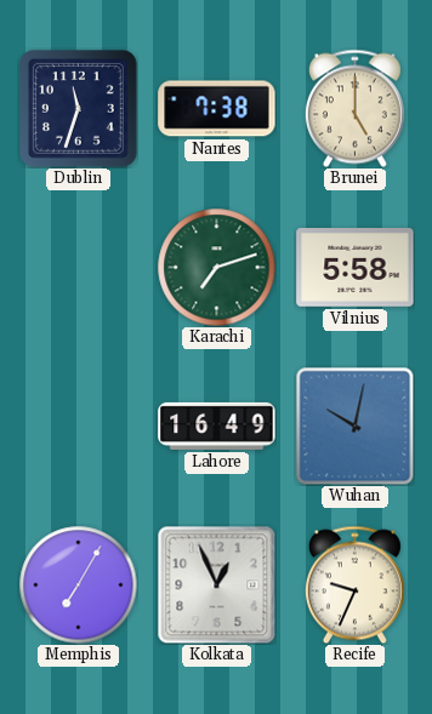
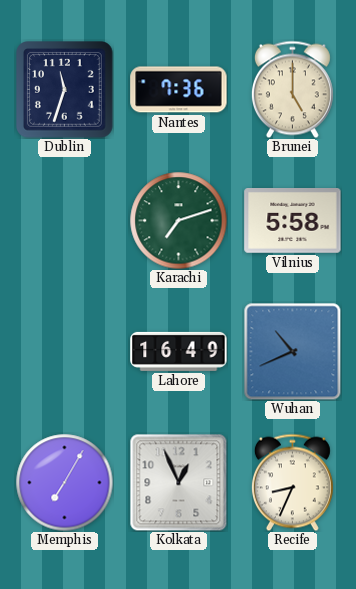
Nantes: 7:38 -> 7:36
Wuhan: 10:02 -> 10:41
Recife: 9:34 -> 8:34
